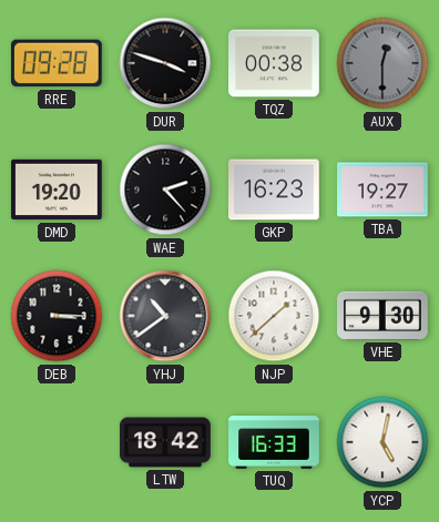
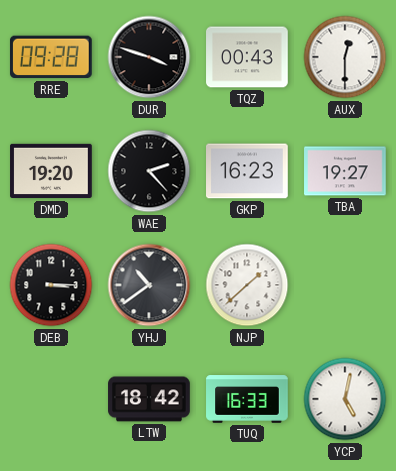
TQZ: 00:38 -> 00:43
AUX dial: grey -> white
VHE: 9:30 -> none
